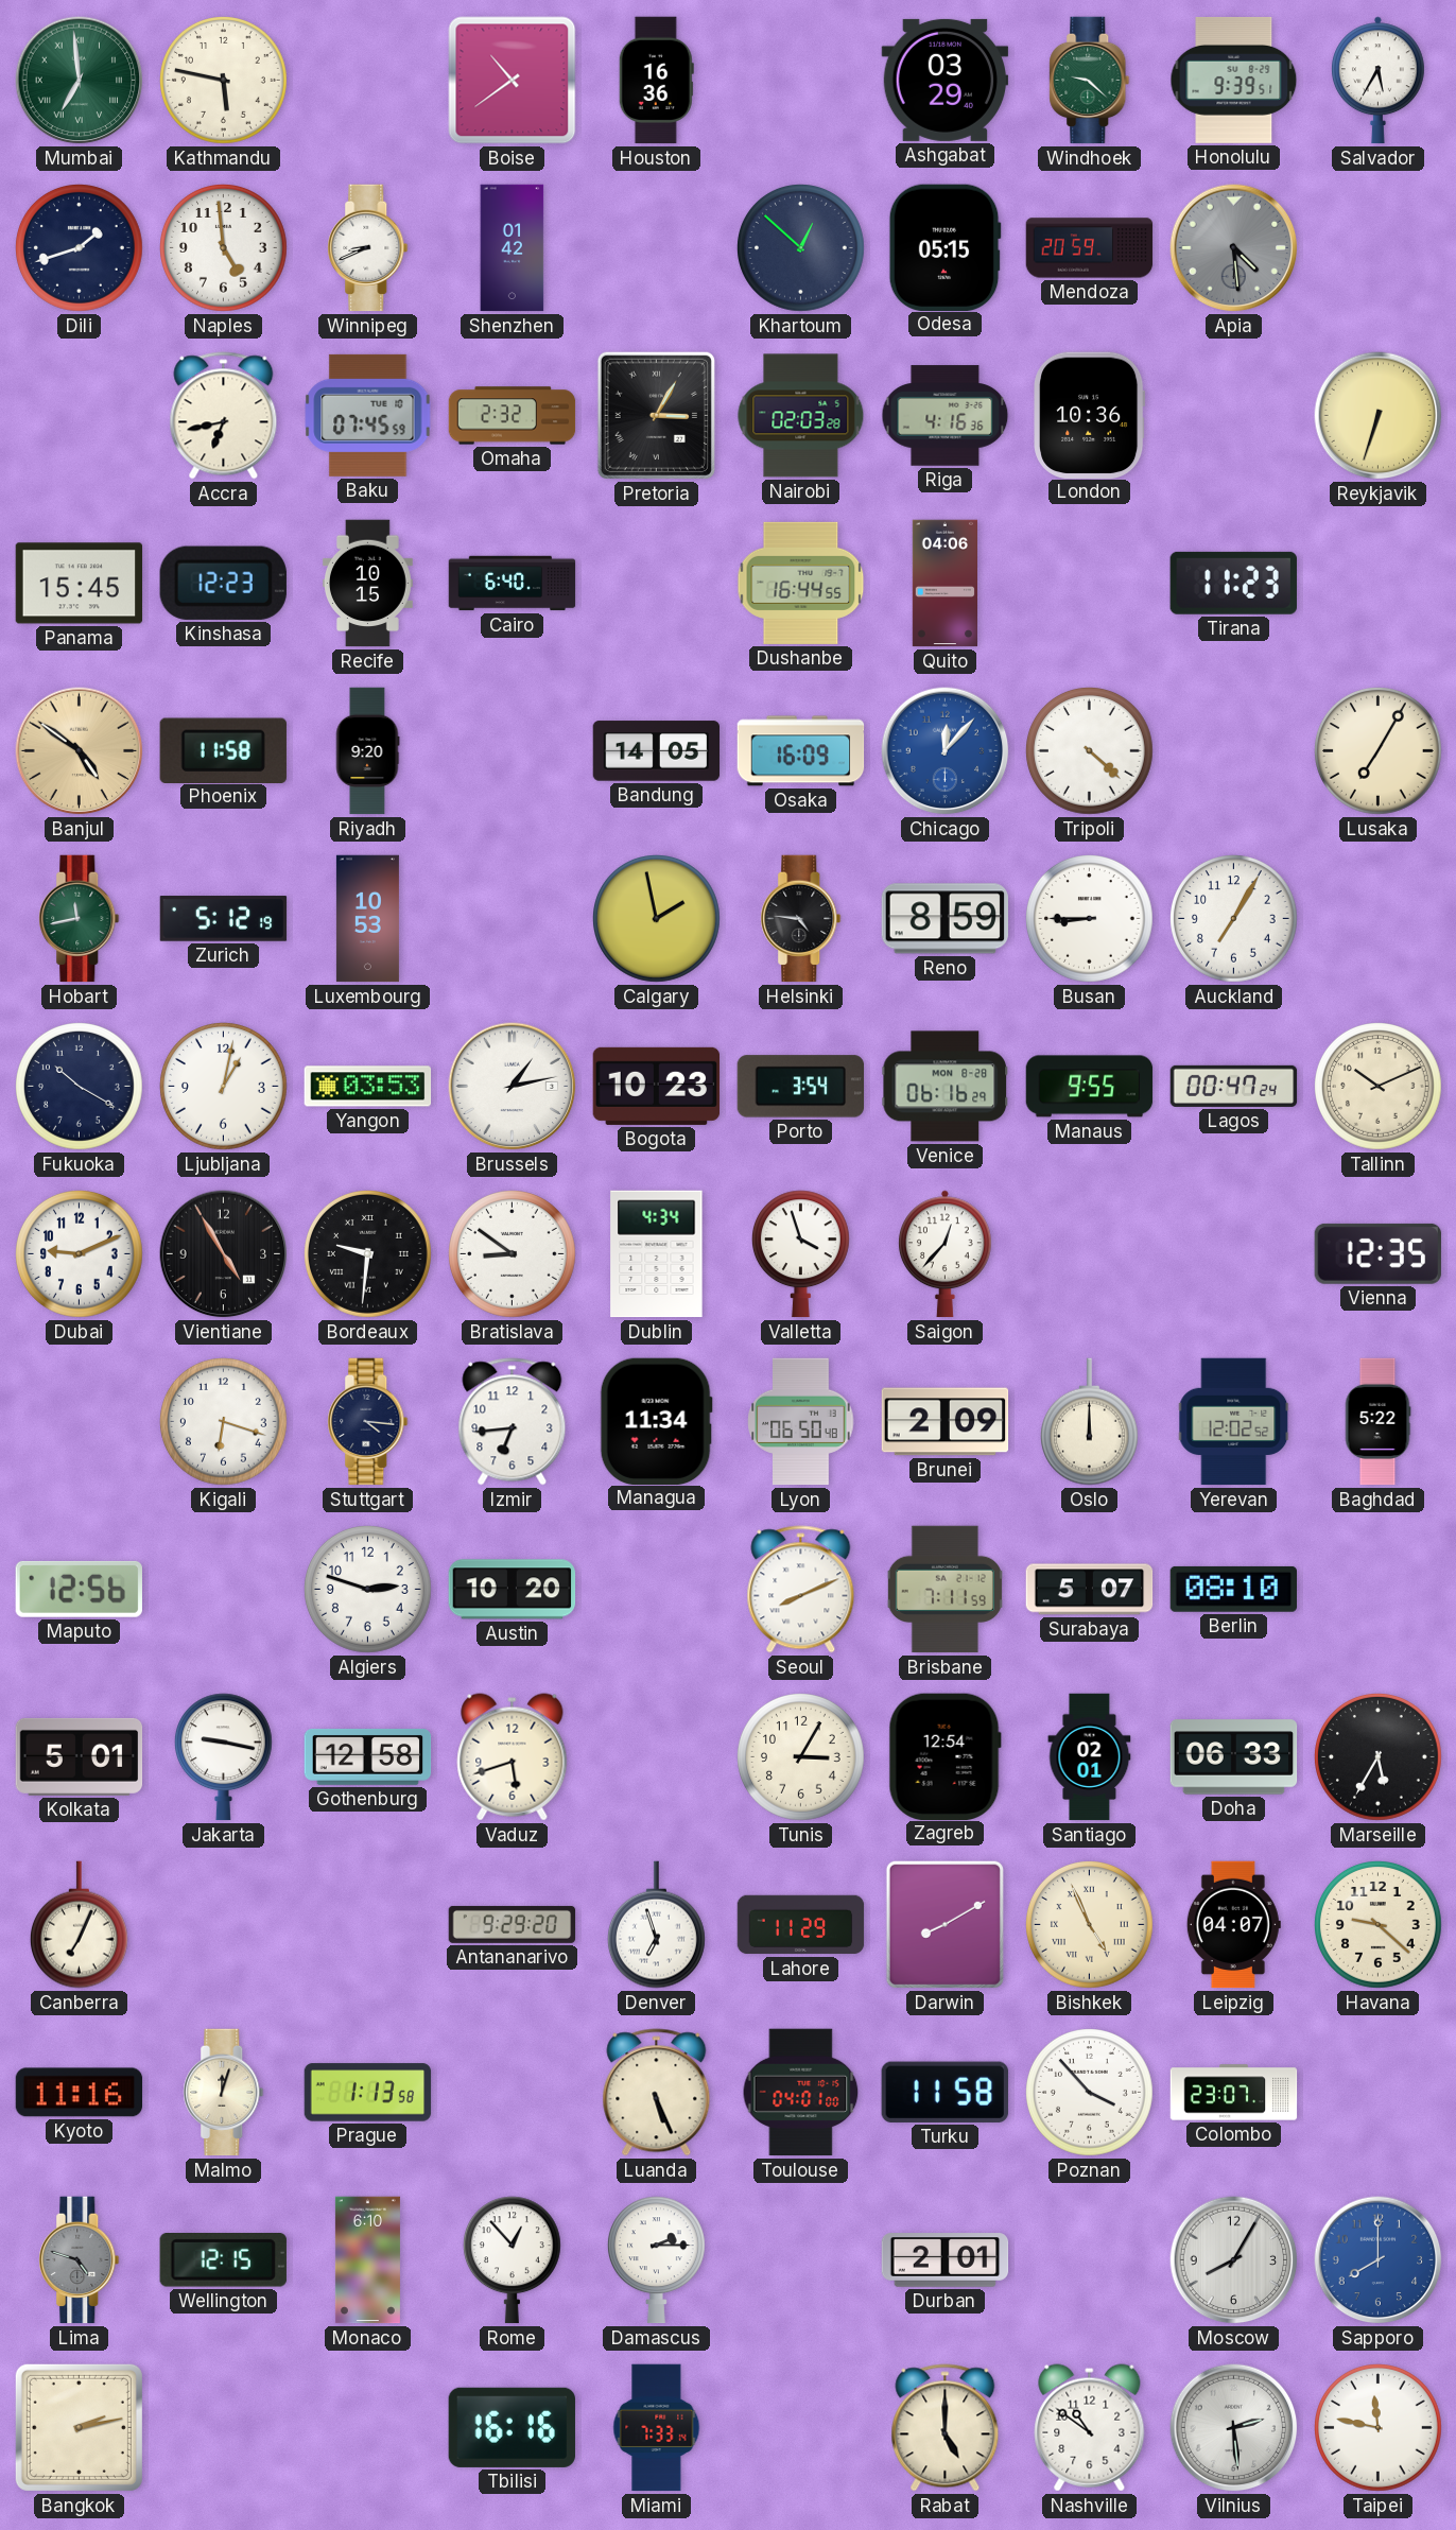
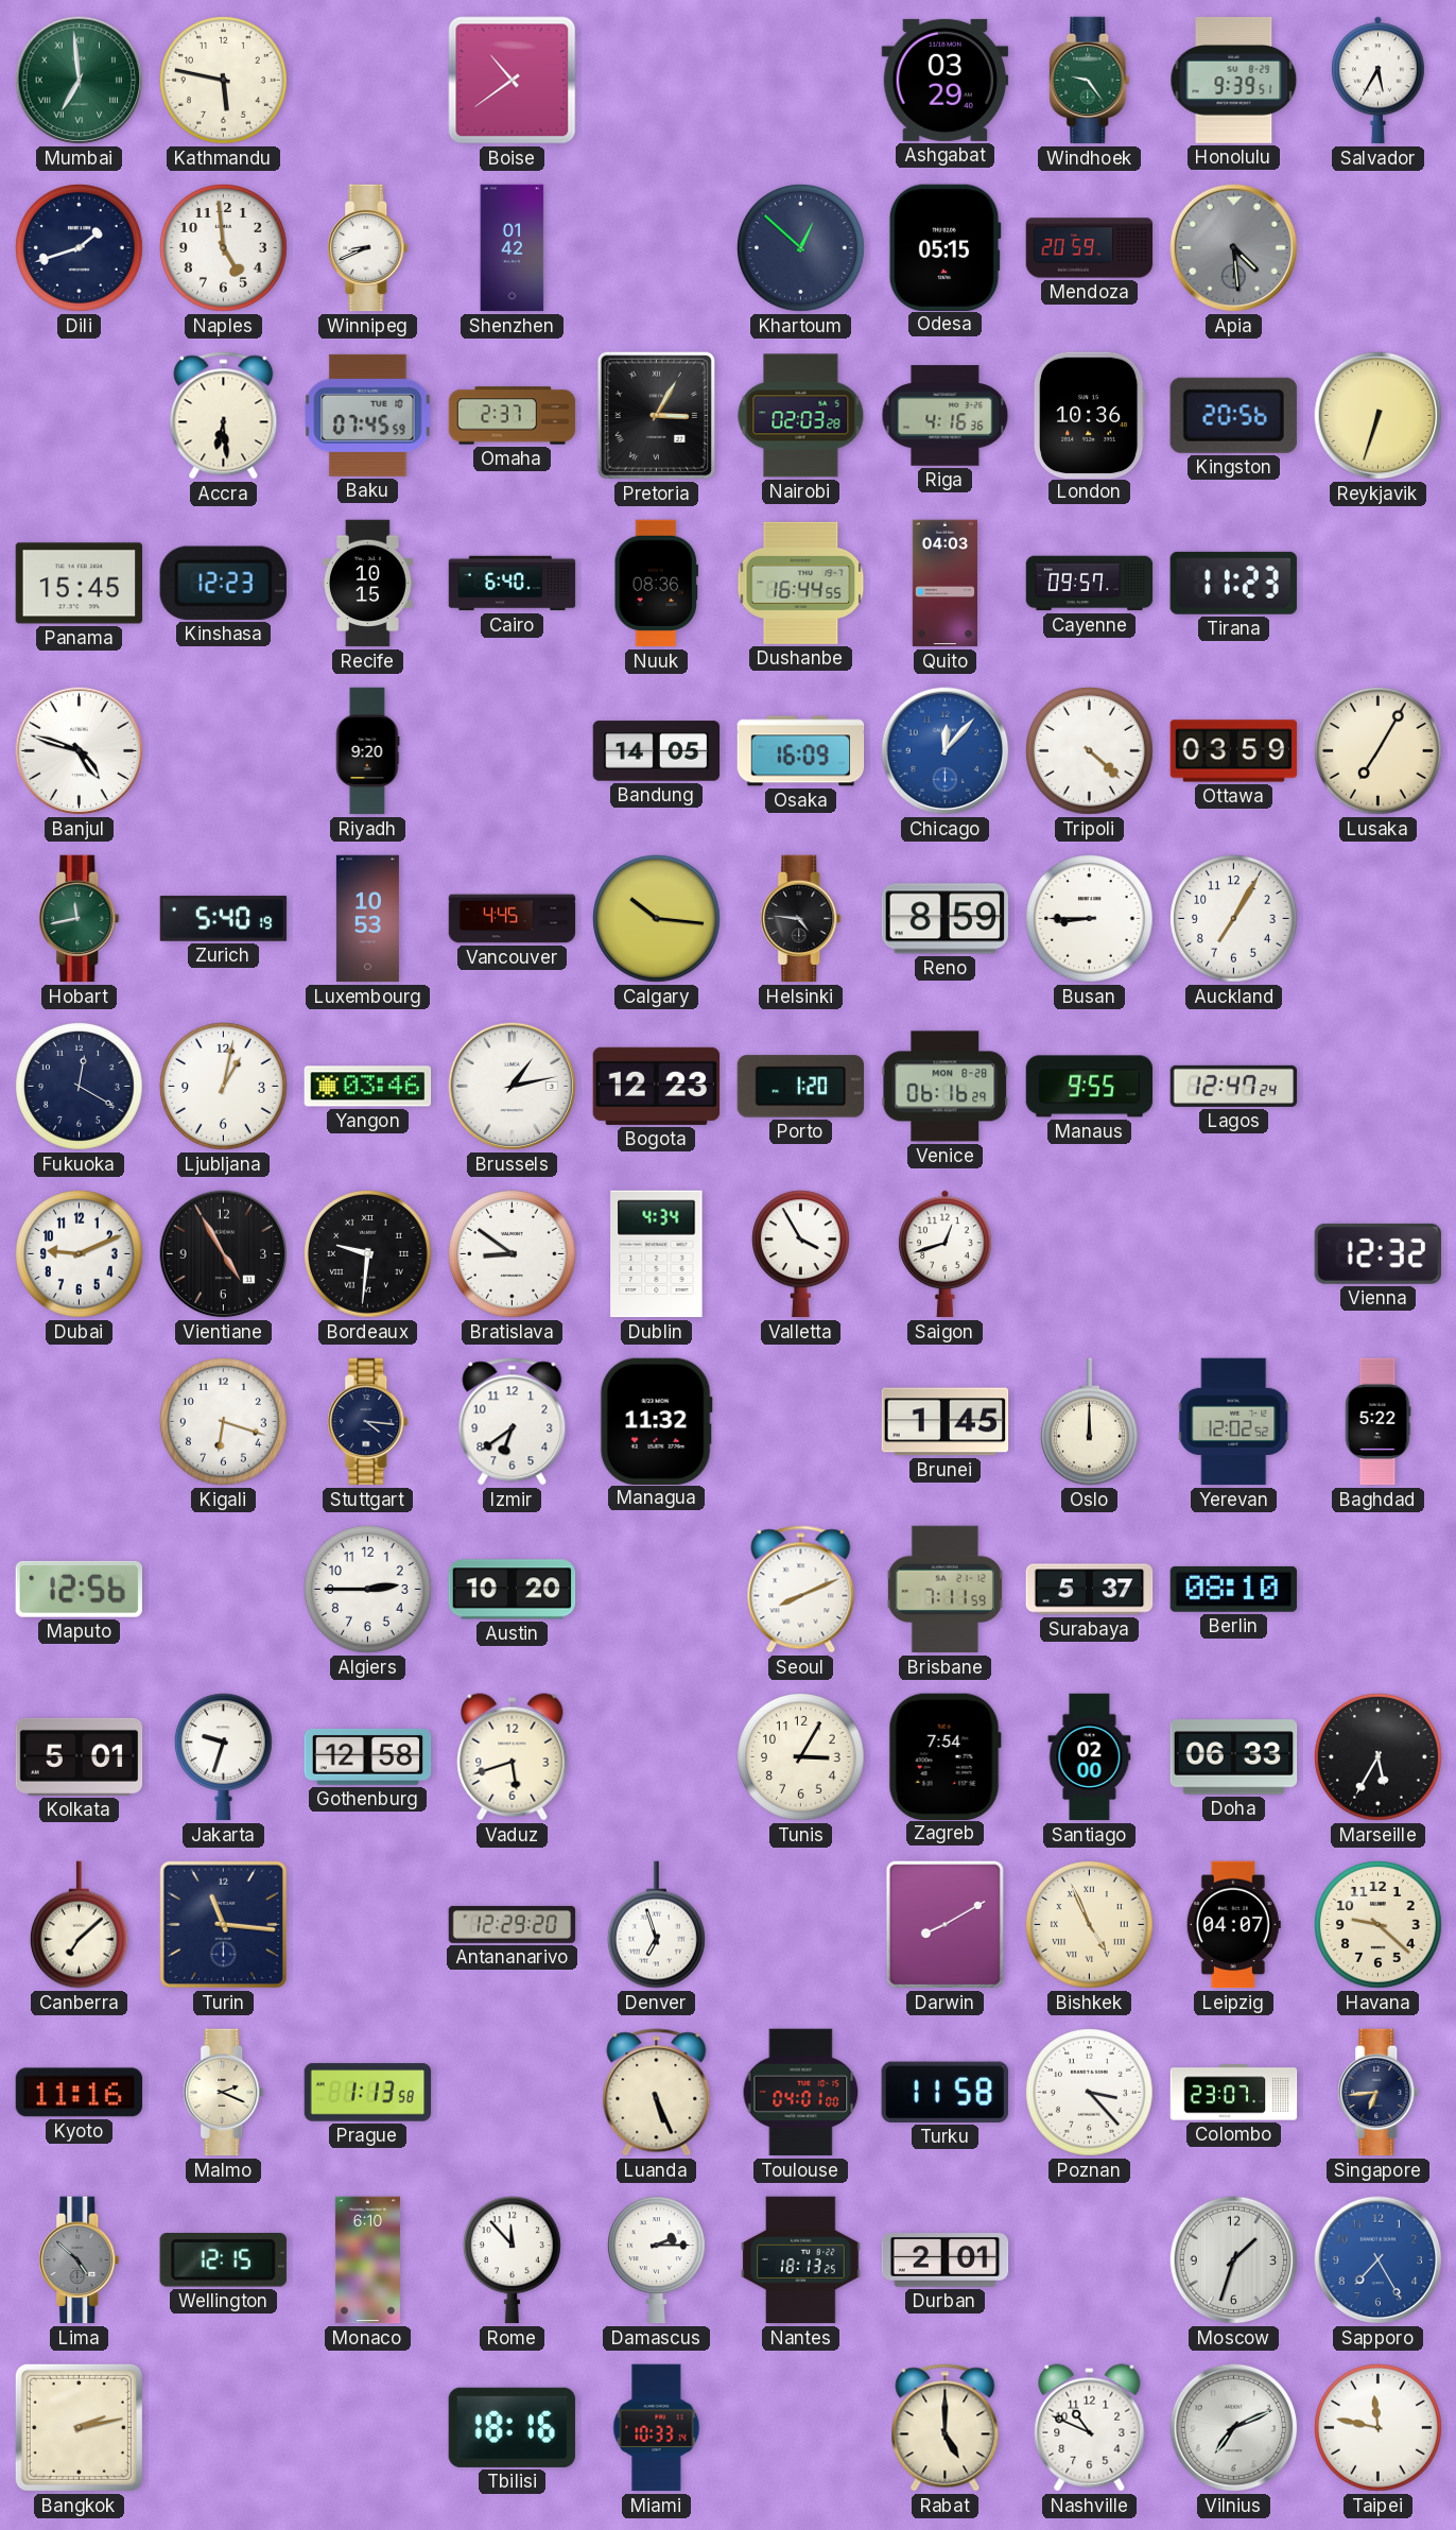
Houston: 16:36 -> none
Windhoek: 9:22 -> 9:24
Accra: 6:43 -> 6:29
Omaha: 2:32 -> 2:37
Kingston: none -> 20:56
Nuuk: none -> 08:36
Quito: 04:06 -> 04:03
Cayenne: none -> 09:57
Banjul: 4:51 -> 4:48
Banjul dial: champagne -> white
Phoenix: 11:58 -> none
Ottawa: none -> 03:59
Zurich: 5:12 -> 5:40
Vancouver: none -> 4:45
Calgary: 1:58 -> 10:16
Fukuoka: 10:20 -> 12:20
Yangon: 03:53 -> 03:46
Bogota: 10:23 -> 12:23
Porto: 3:54 -> 1:20
Lagos: 00:47 -> 12:47
Tallinn: 10:11 -> none
Valletta: 3:57 -> 3:55
Saigon: 12:37 -> 12:42
Vienna: 12:35 -> 12:32
Izmir: 6:44 -> 6:39
Managua: 11:34 -> 11:32
Lyon: 06:50 -> none
Brunei: 2:09 -> 1:45
Algiers: 2:48 -> 2:45
Surabaya: 5:07 -> 5:37
Jakarta: 9:17 -> 9:33
Zagreb: 12:54 -> 7:54
Santiago: 02:01 -> 02:00
Canberra: 7:04 -> 7:08
Turin: none -> 11:16
Antananarivo: 9:29 -> 12:29
Lahore: 11:29 -> none
Malmo: 12:03 -> 2:19
Poznan: 3:53 -> 3:23
Singapore: none -> 6:44
Lima: 4:48 -> 4:52
Rome: 12:53 -> 11:53
Nantes: none -> 18:13
Moscow: 8:05 -> 1:33
Sapporo: 8:00 -> 7:25
Tbilisi: 16:16 -> 18:16
Miami: 7:33 -> 10:33
Nashville: 10:51 -> 10:49
Vilnius: 2:29 -> 7:11
